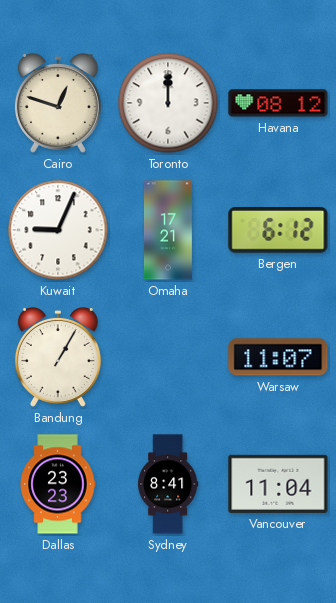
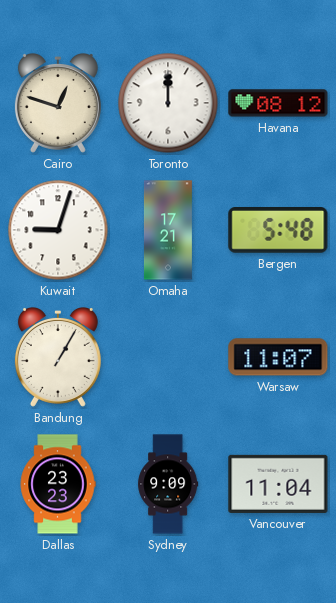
Kuwait: 9:04 -> 9:03
Bergen: 6:12 -> 5:48
Sydney: 8:41 -> 9:09
